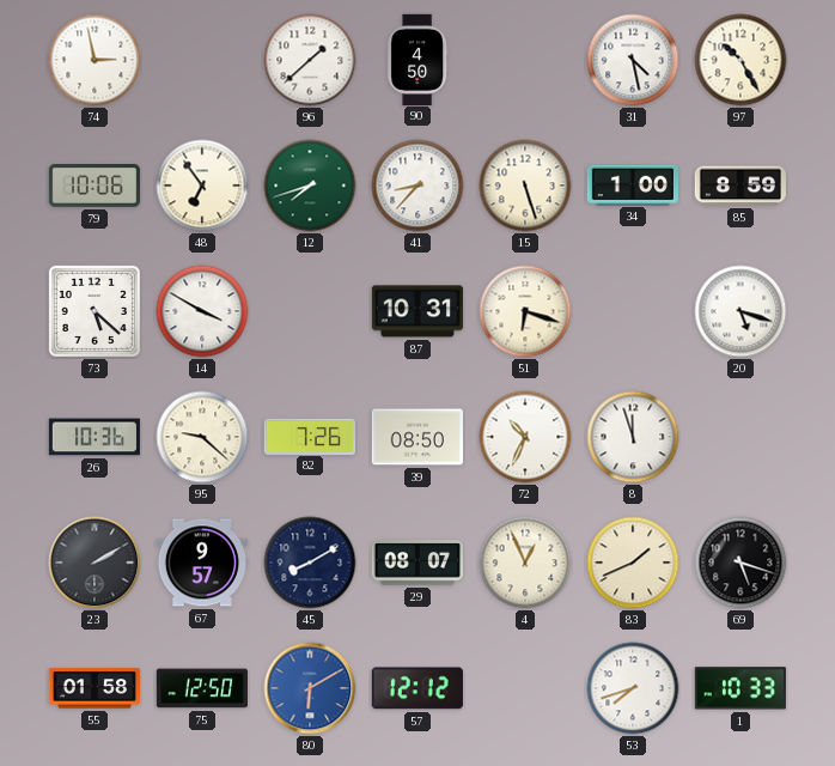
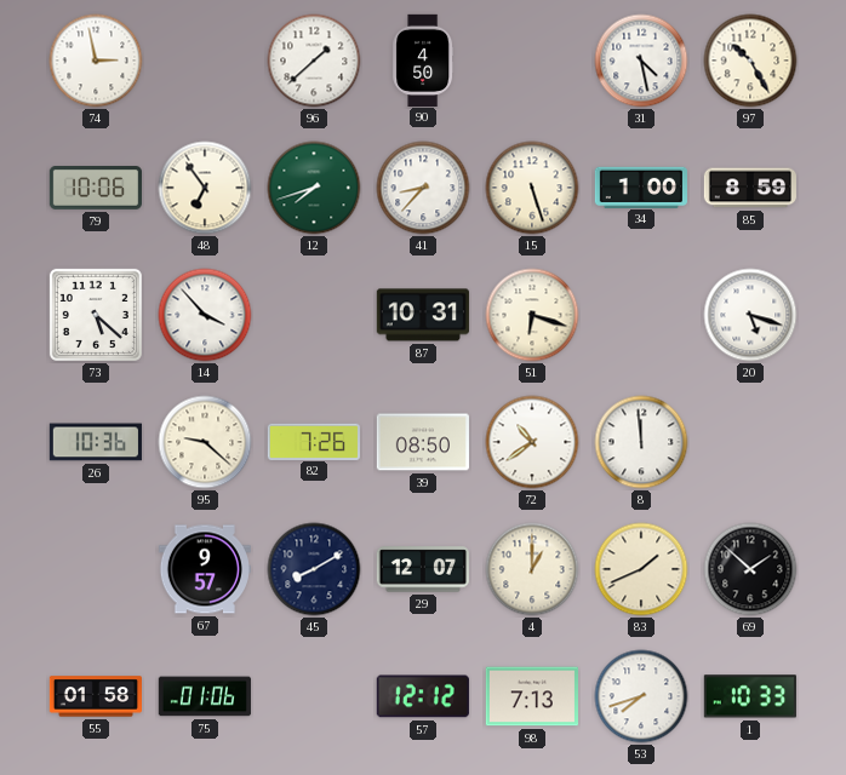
14: 3:50 -> 3:53
72: 10:34 -> 10:39
8: 11:57 -> 11:59
23: 2:10 -> none
29: 08:07 -> 12:07
4: 12:56 -> 1:00
69: 5:18 -> 1:52
75: 12:50 -> 01:06
80: 6:10 -> none
98: none -> 7:13
